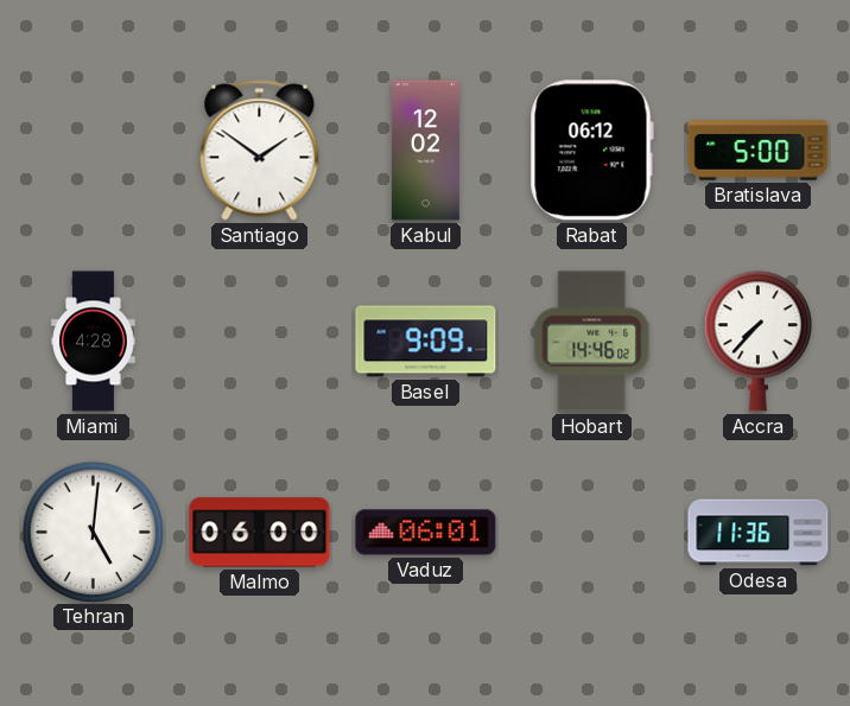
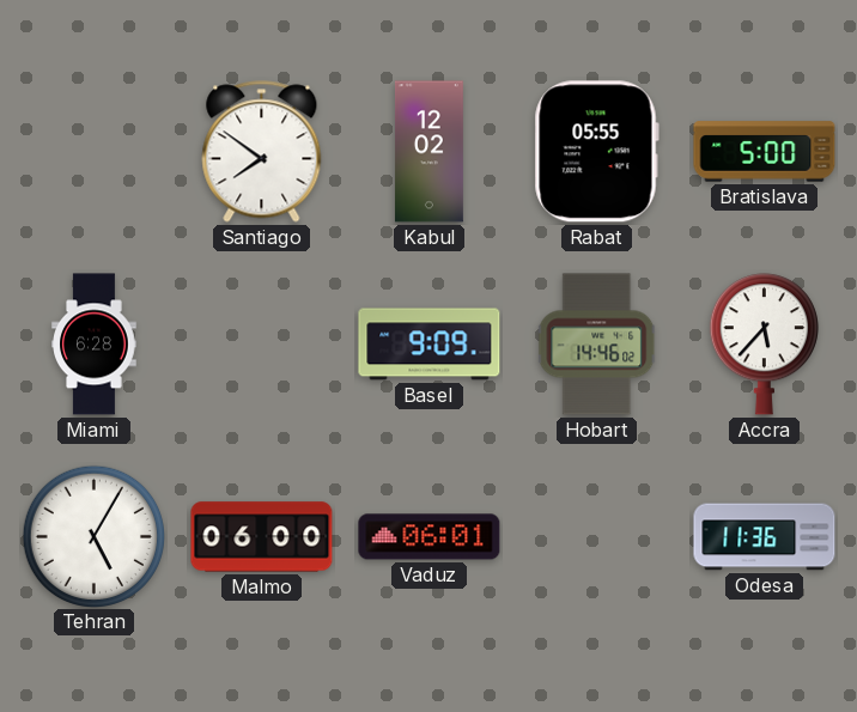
Santiago: 1:51 -> 7:51
Rabat: 06:12 -> 05:55
Miami: 4:28 -> 6:28
Accra: 7:37 -> 5:37
Tehran: 5:01 -> 5:05
